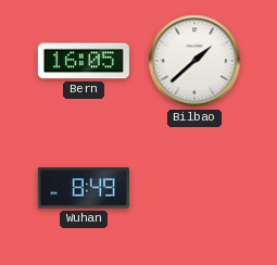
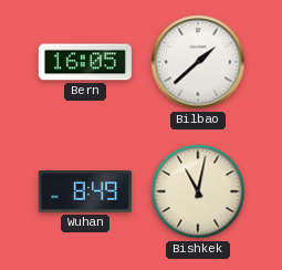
Bishkek: none -> 11:02
